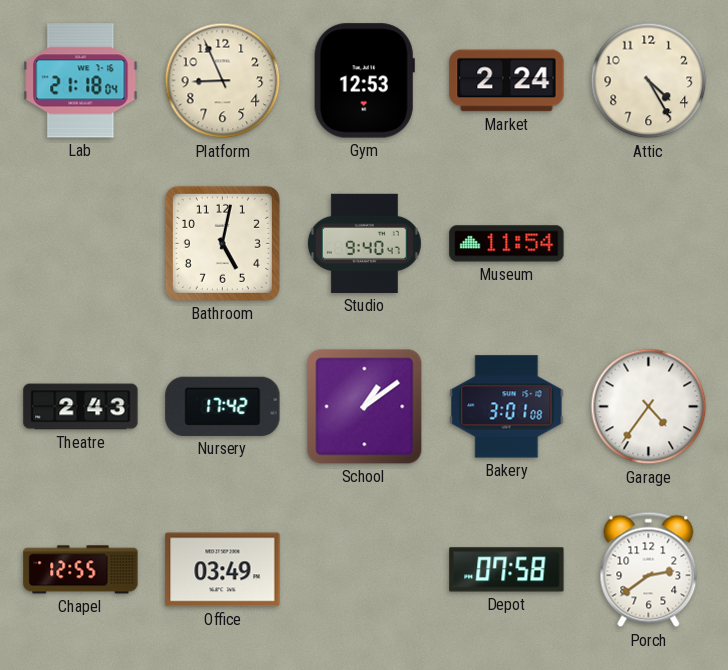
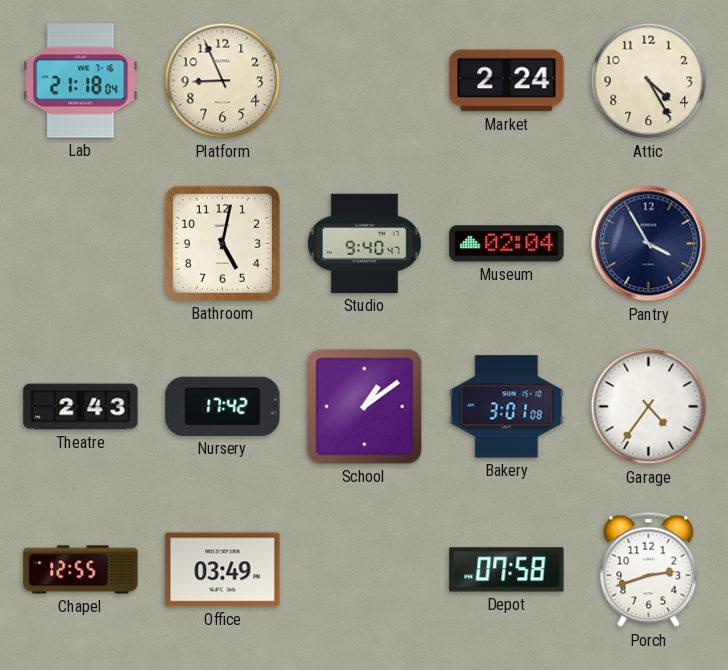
Gym: 12:53 -> none
Museum: 11:54 -> 02:04
Pantry: none -> 3:55
Porch: 2:39 -> 2:42
